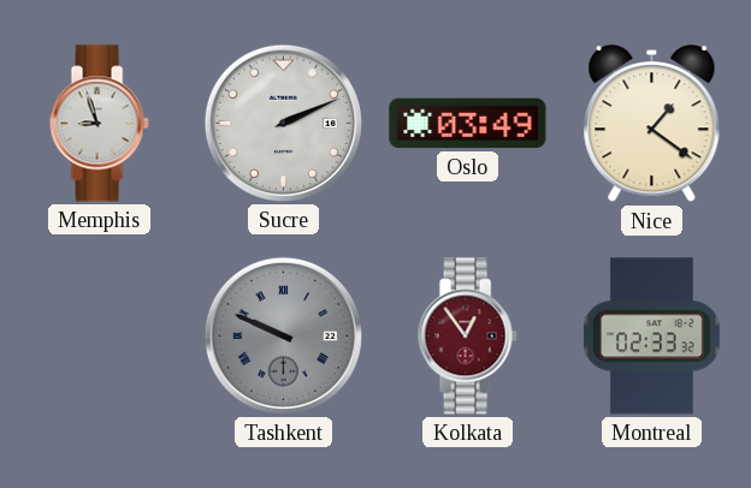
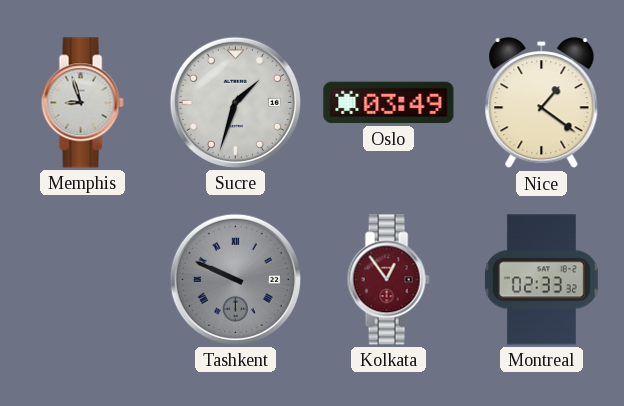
Sucre: 2:11 -> 1:33
